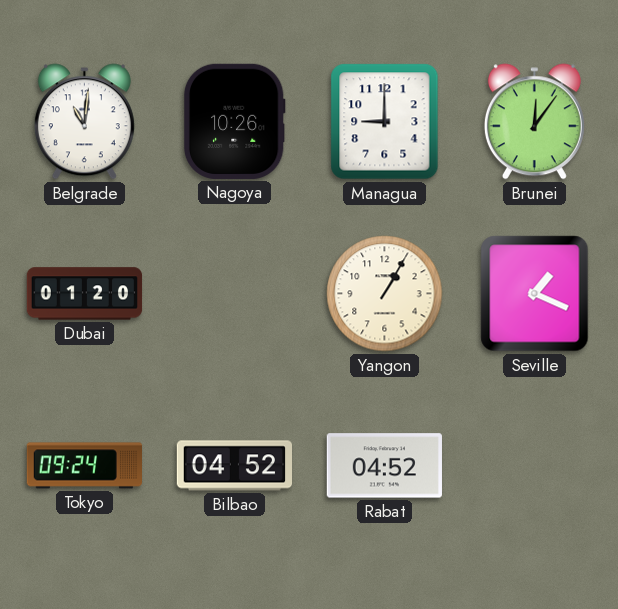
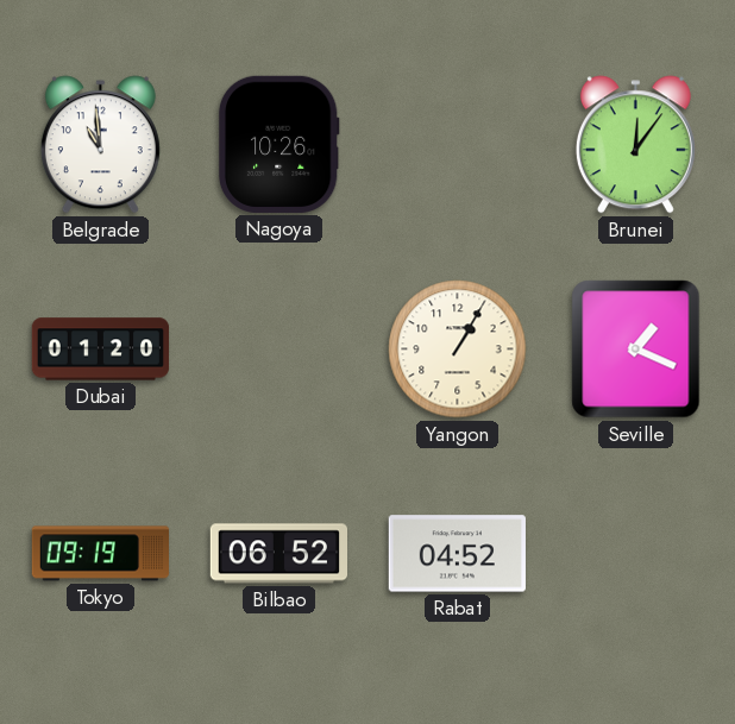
Belgrade: 11:01 -> 10:59
Managua: 9:00 -> none
Tokyo: 09:24 -> 09:19
Bilbao: 04:52 -> 06:52
